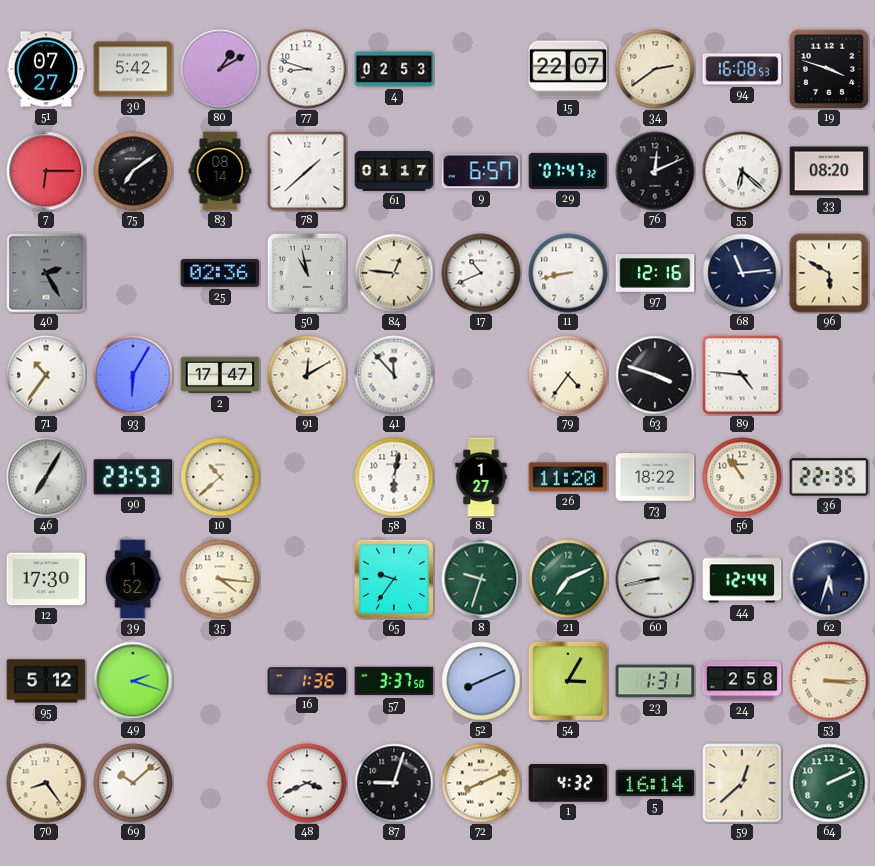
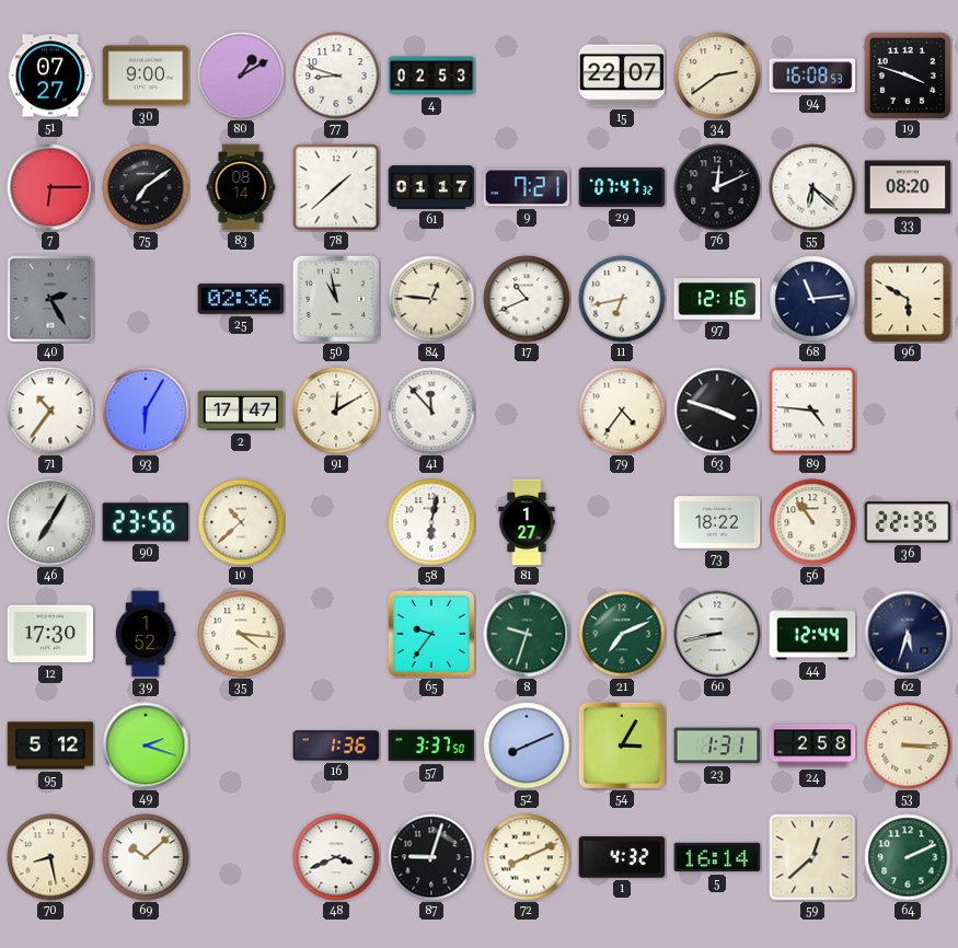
30: 5:42 -> 9:00
9: 6:57 -> 7:21
11: 8:43 -> 6:43
90: 23:53 -> 23:56
26: 11:20 -> none
70: 8:24 -> 8:28
